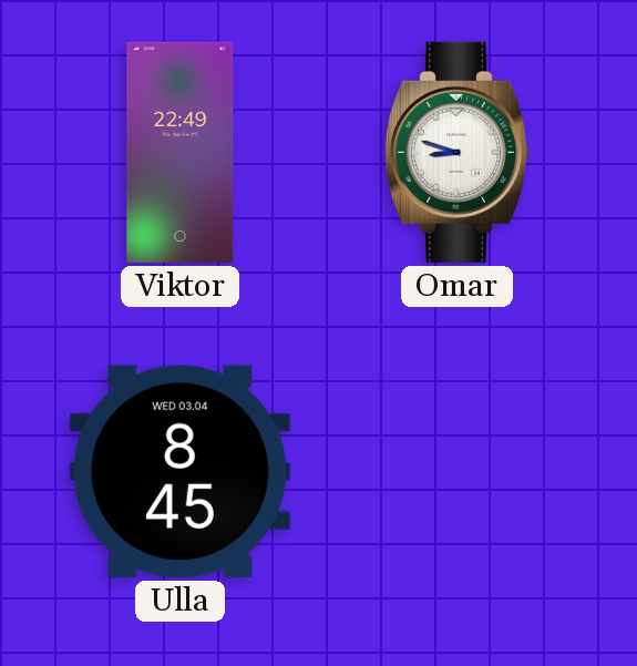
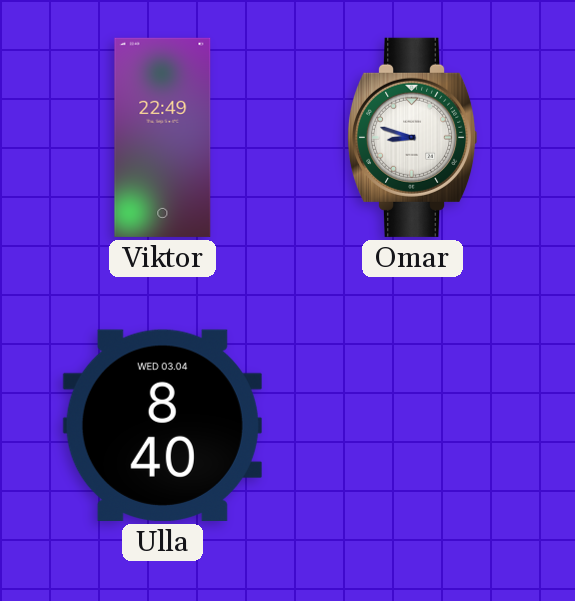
Ulla: 8:45 -> 8:40
